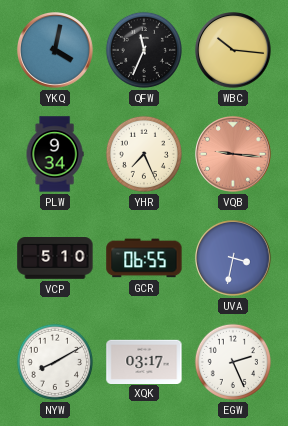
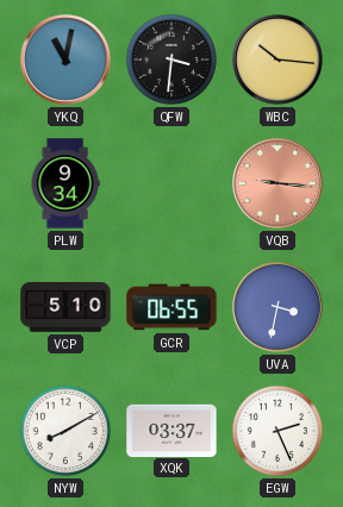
YKQ: 4:02 -> 11:02
QFW: 11:34 -> 3:31
YHR: 7:26 -> none
XQK: 03:17 -> 03:37
